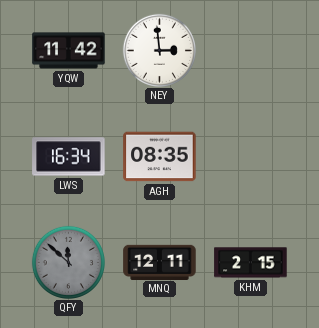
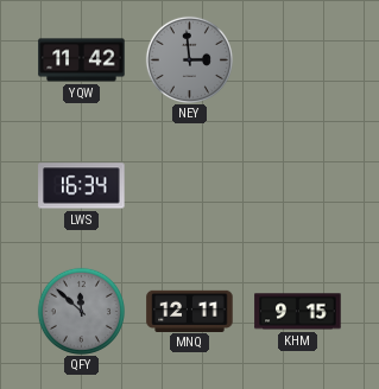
NEY dial: white -> grey
AGH: 08:35 -> none
KHM: 2:15 -> 9:15
